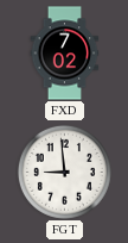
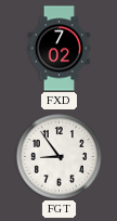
FGT: 8:59 -> 8:54
